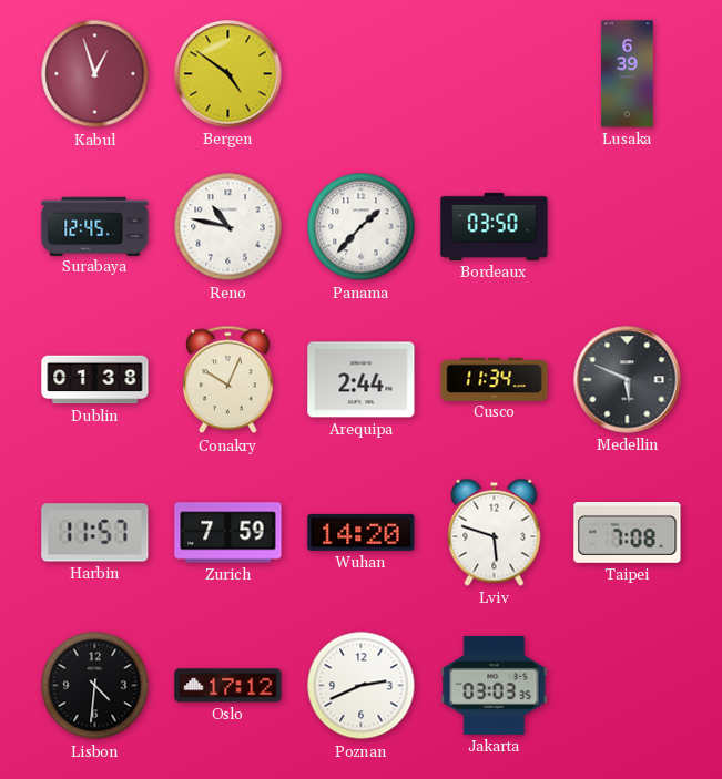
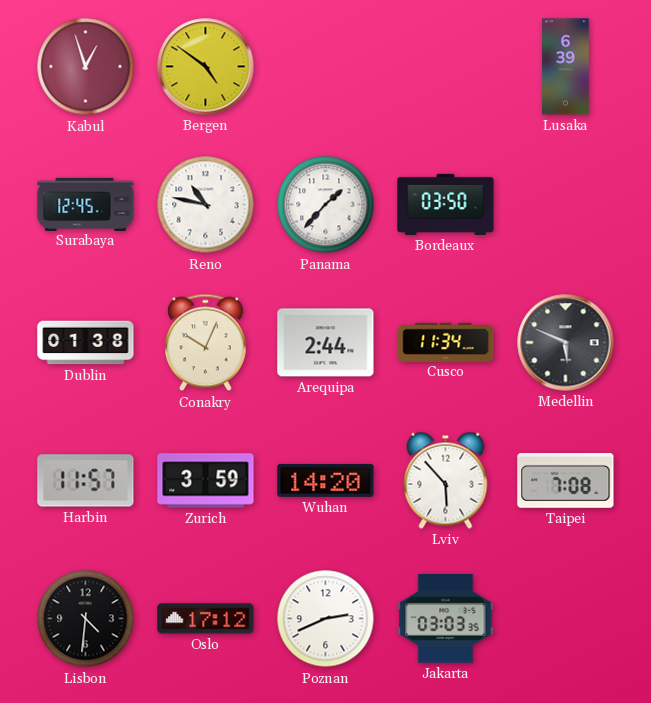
Zurich: 7:59 -> 3:59
Lviv: 5:48 -> 5:53
